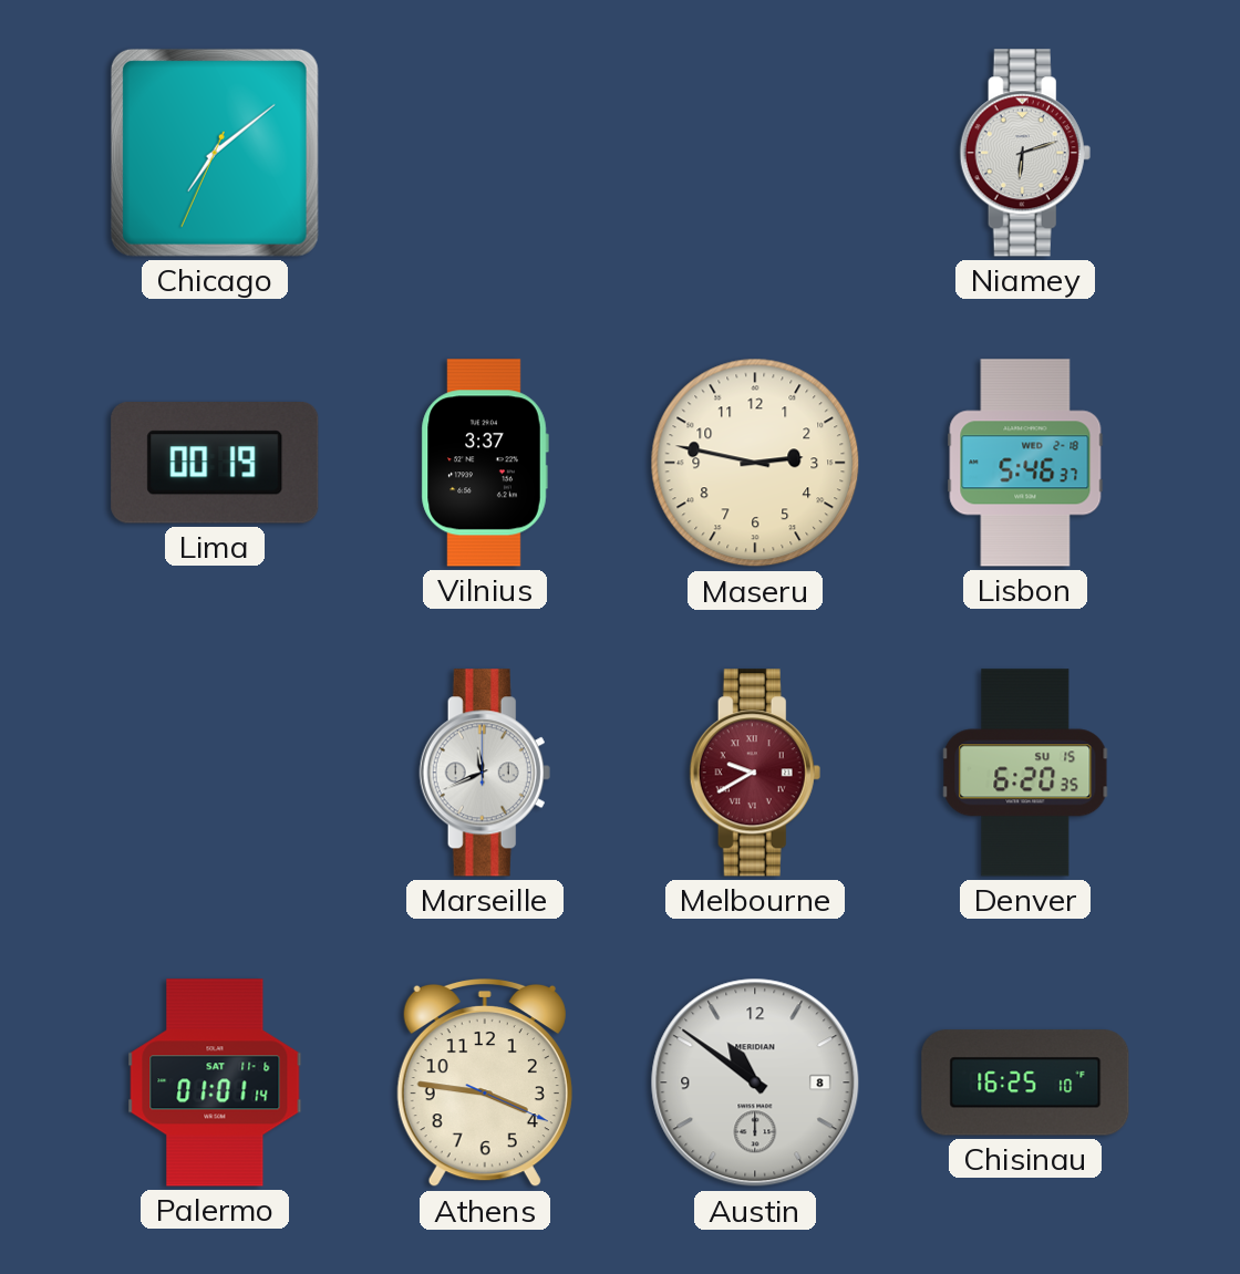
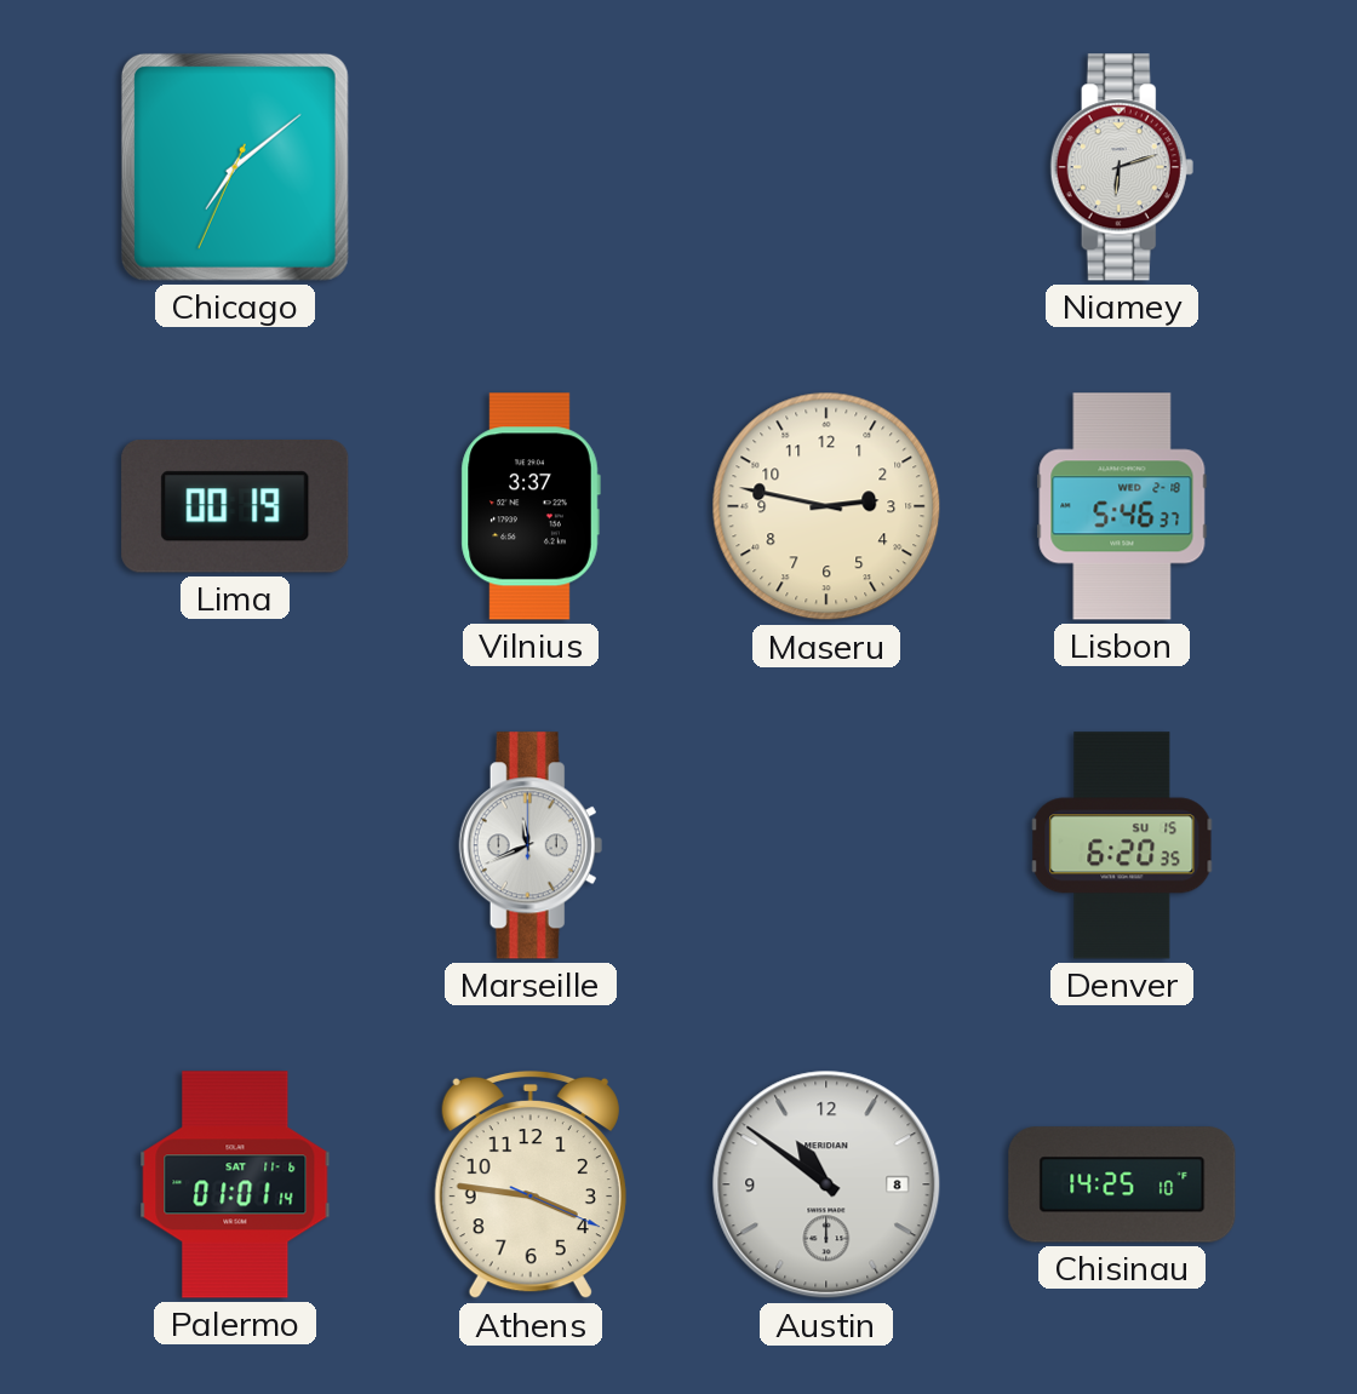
Melbourne: 9:40 -> none
Chisinau: 16:25 -> 14:25
